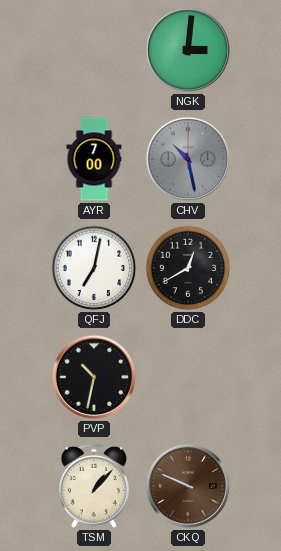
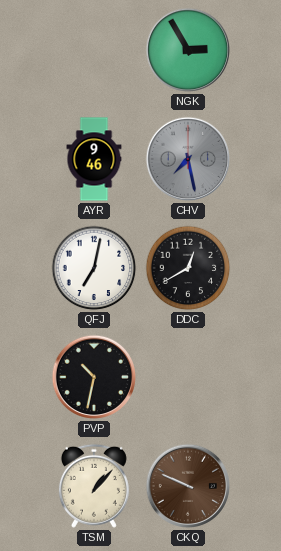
NGK: 3:01 -> 2:55
AYR: 7:00 -> 9:46
CHV: 10:28 -> 7:28
